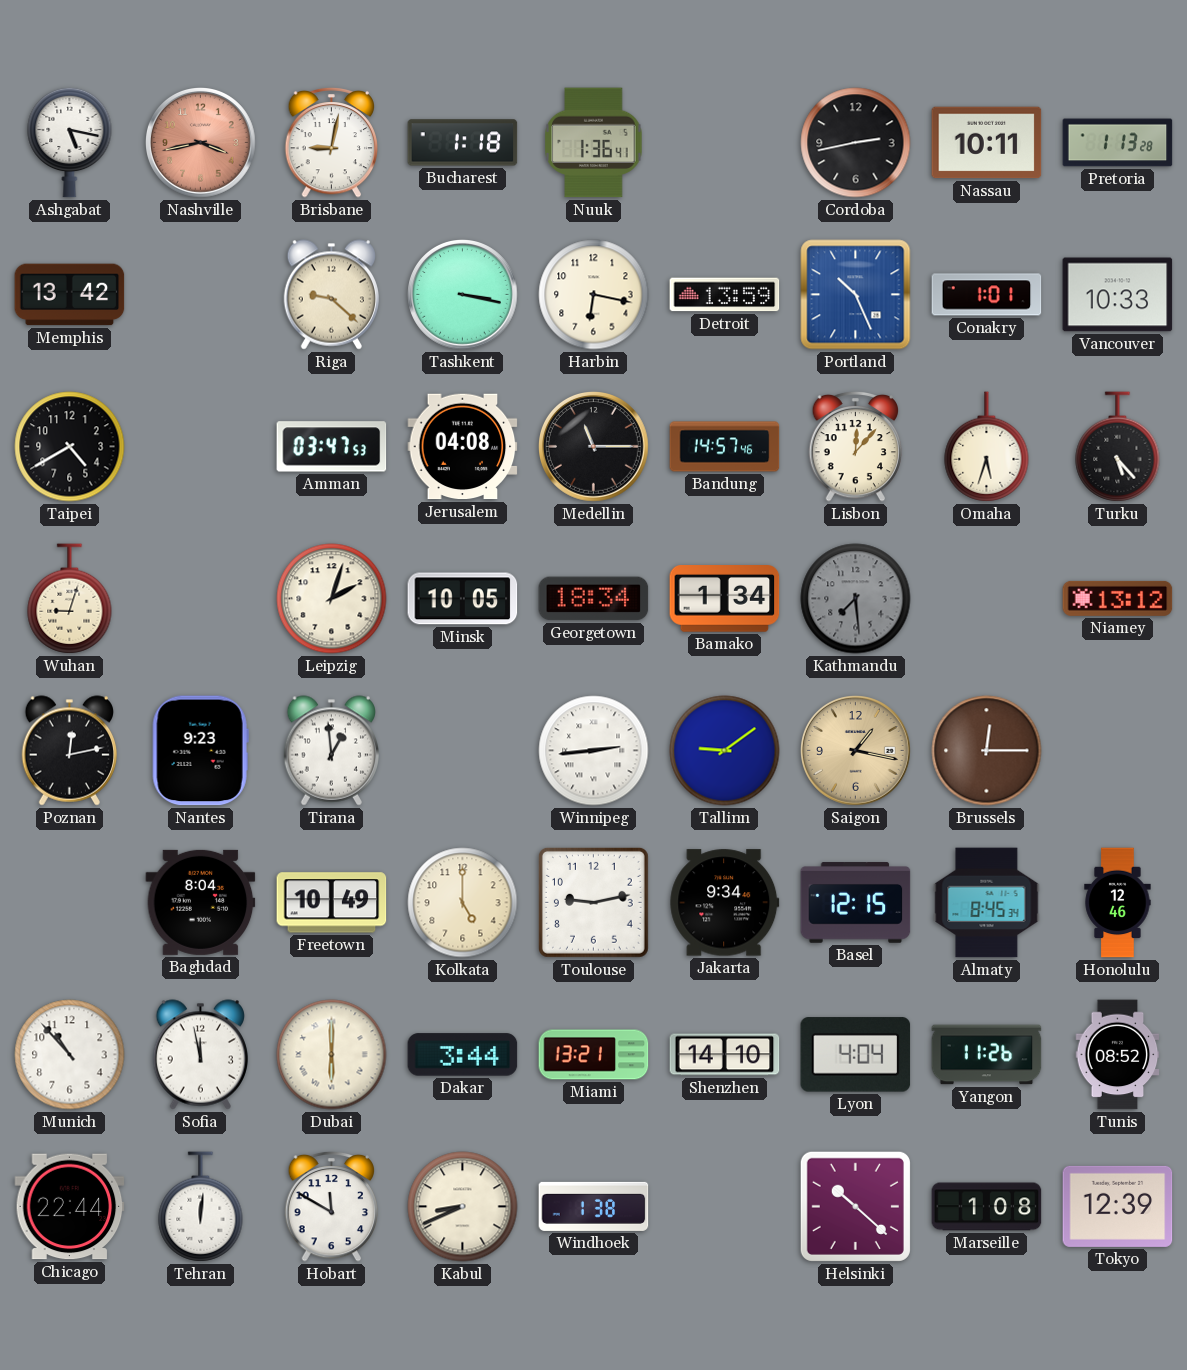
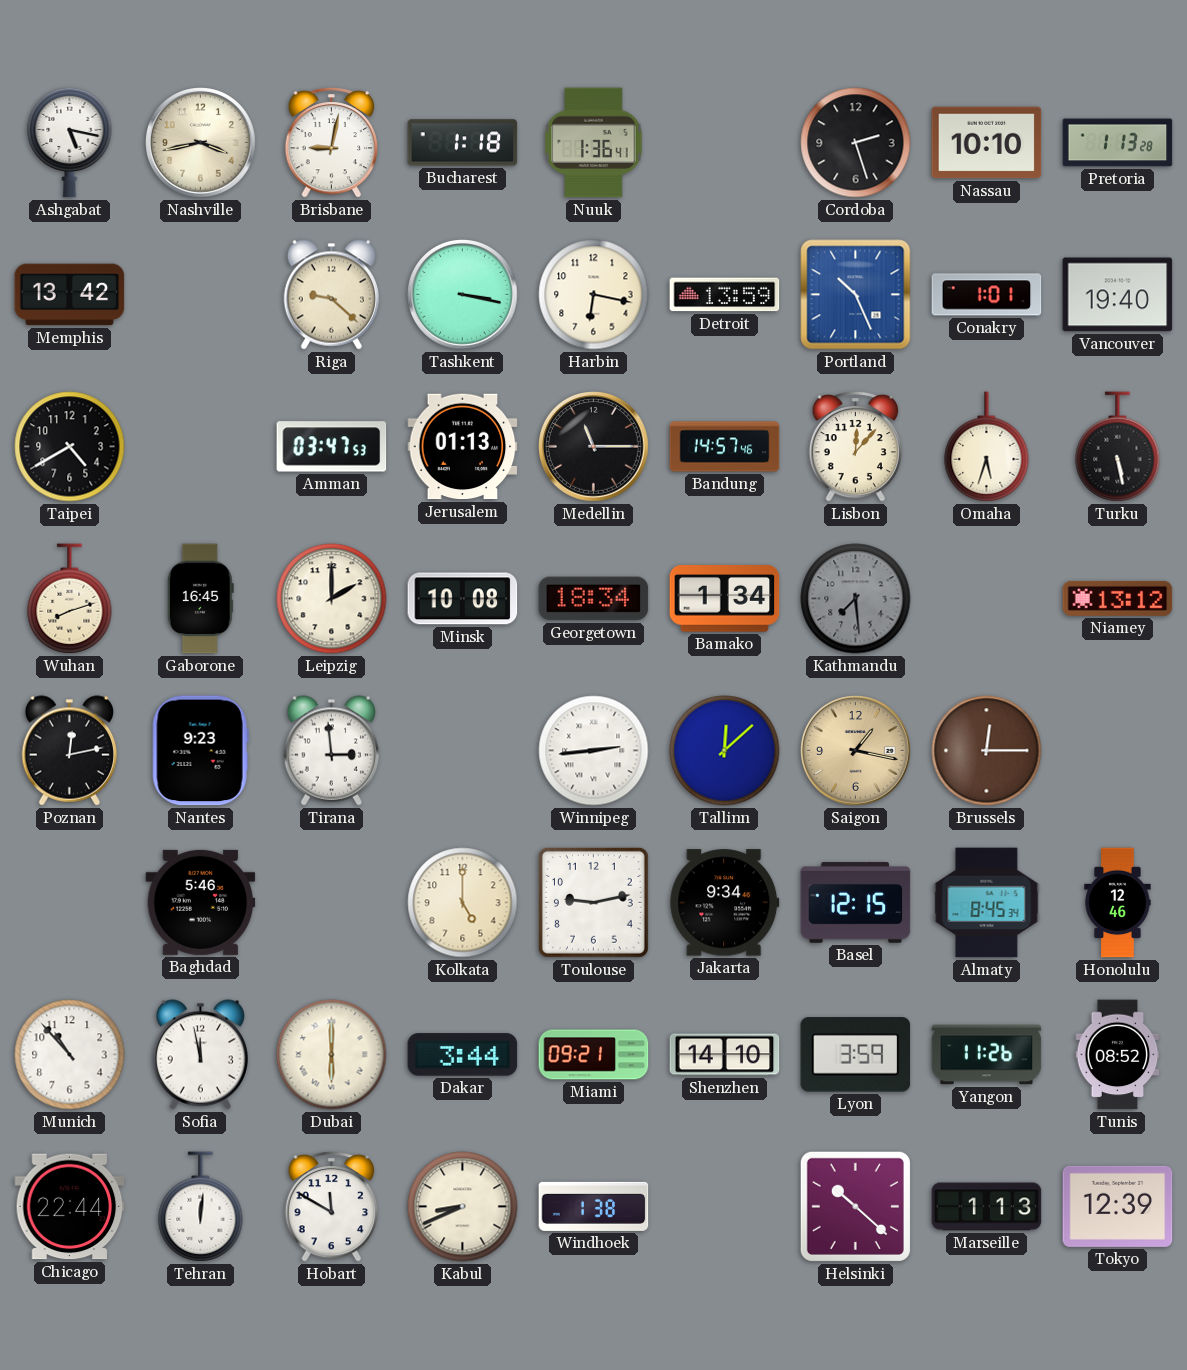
Nashville dial: salmon -> cream
Cordoba: 2:43 -> 2:27
Nassau: 10:11 -> 10:10
Vancouver: 10:33 -> 19:40
Jerusalem: 04:08 -> 01:13
Turku: 5:23 -> 5:28
Wuhan: 9:03 -> 8:12
Gaborone: none -> 16:45
Leipzig: 2:03 -> 2:00
Minsk: 10:05 -> 10:08
Tirana: 12:59 -> 2:59
Tallinn: 9:09 -> 12:08
Baghdad: 8:04 -> 5:46
Freetown: 10:49 -> none
Miami: 13:21 -> 09:21
Lyon: 4:04 -> 3:59
Marseille: 1:08 -> 1:13
